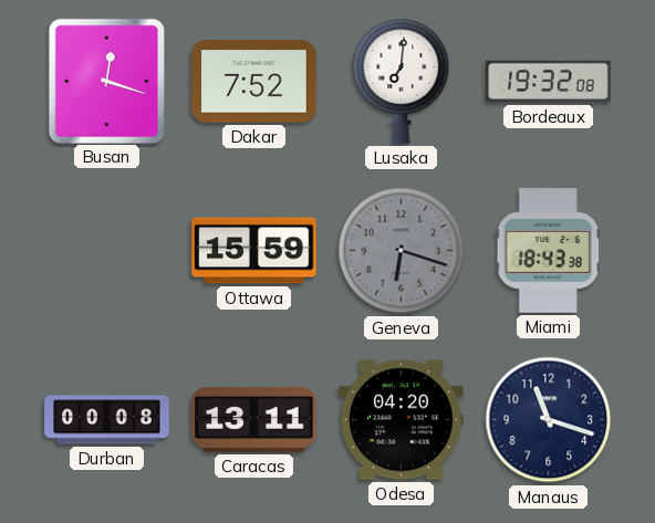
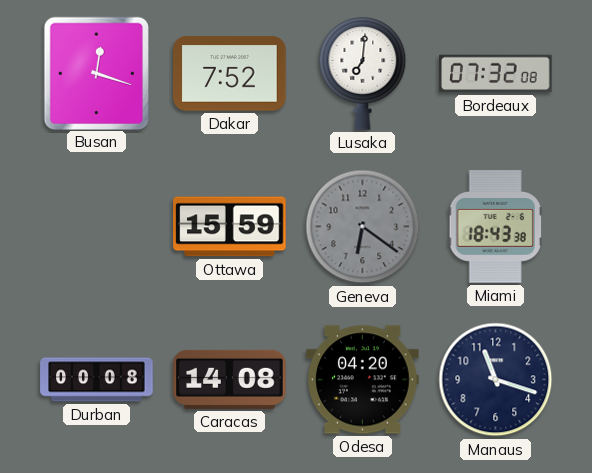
Bordeaux: 19:32 -> 07:32
Geneva: 6:18 -> 6:21
Caracas: 13:11 -> 14:08
